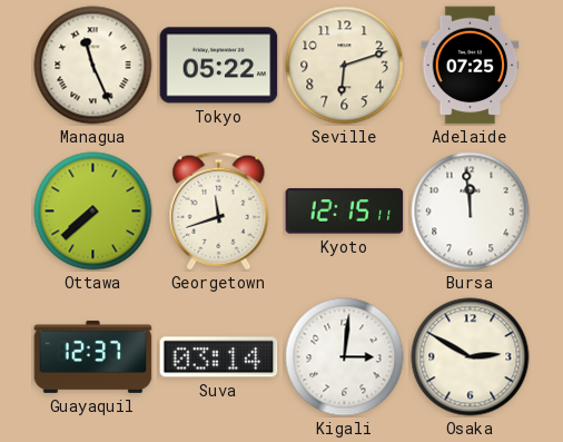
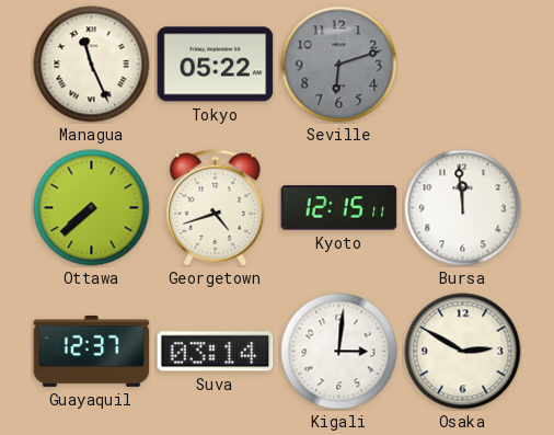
Seville dial: cream -> grey
Adelaide: 07:25 -> none
Georgetown: 11:42 -> 4:42
